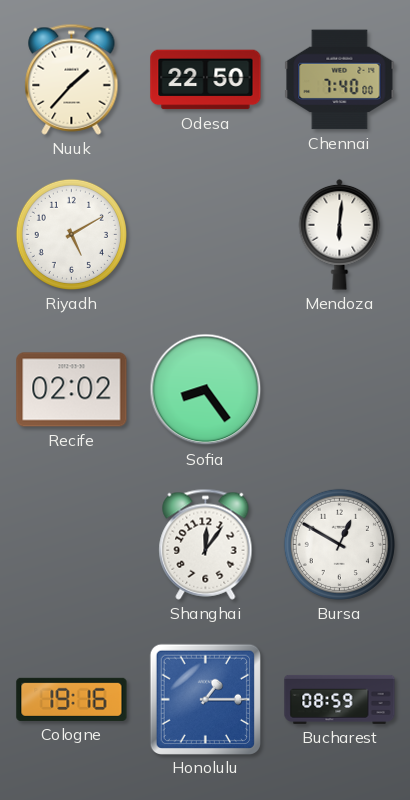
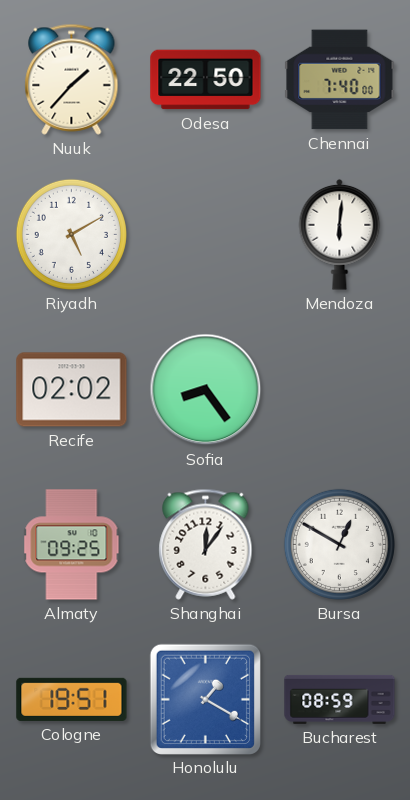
Almaty: none -> 09:25
Cologne: 19:16 -> 19:51
Honolulu: 1:15 -> 1:20
